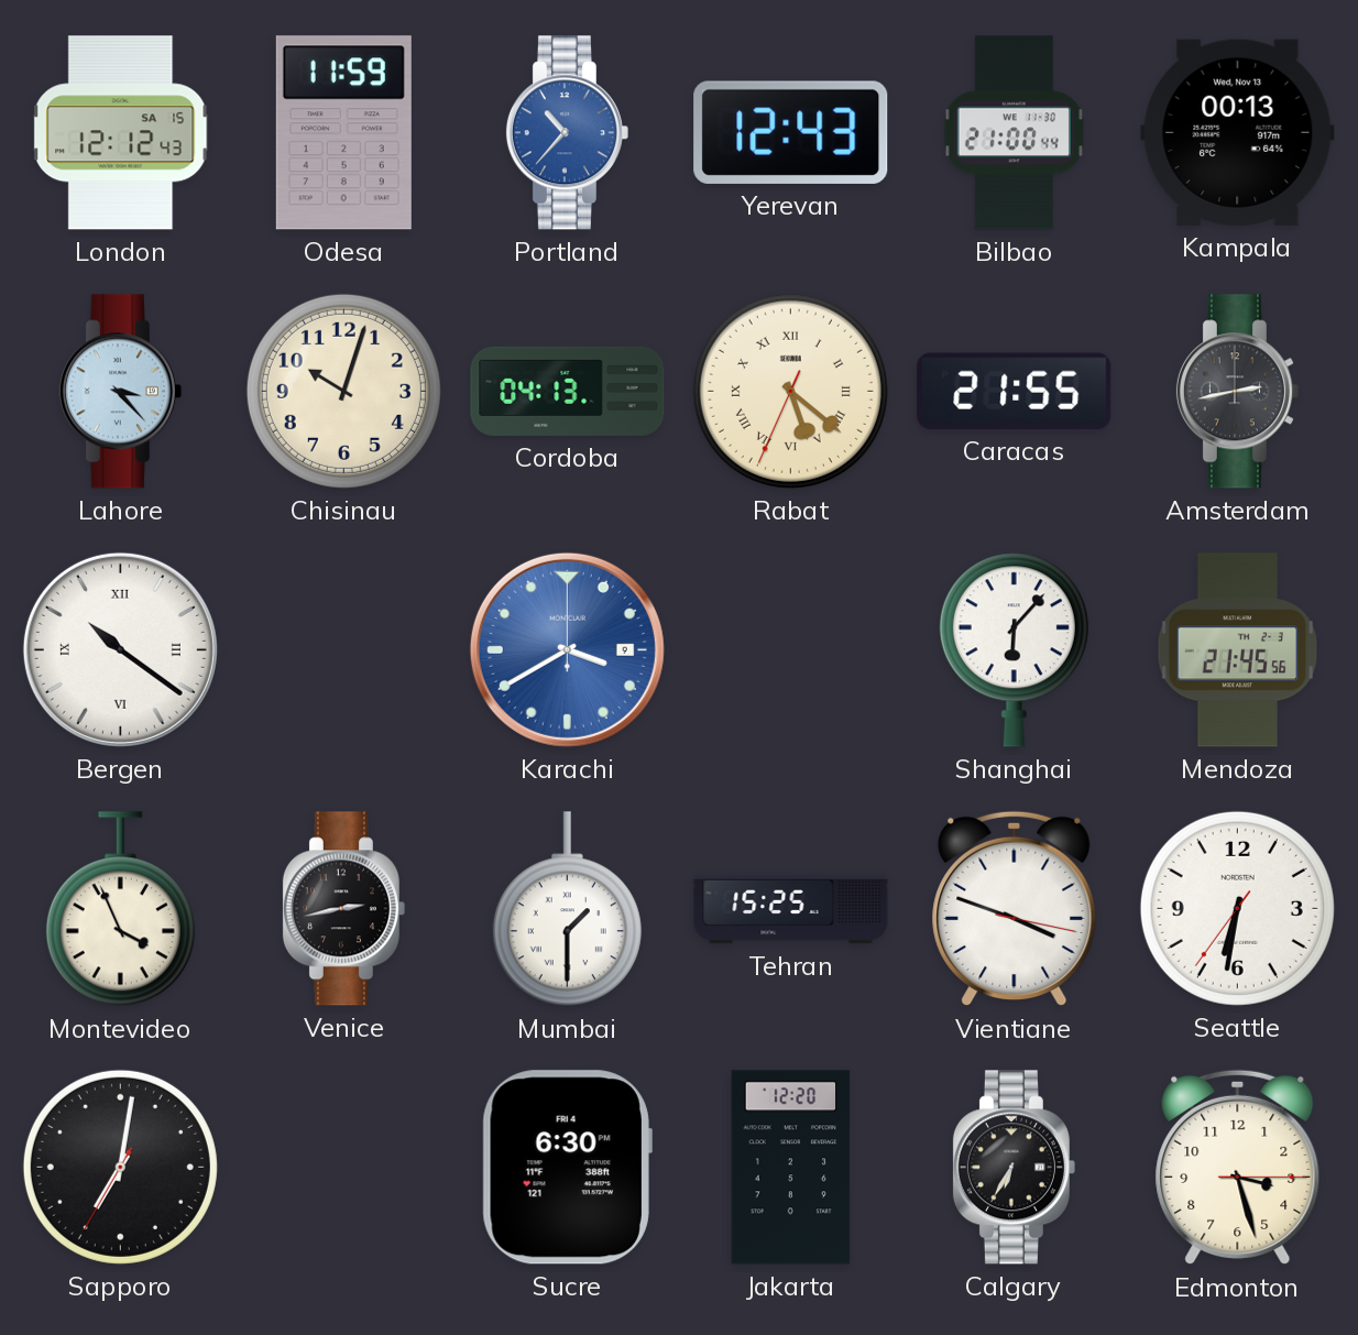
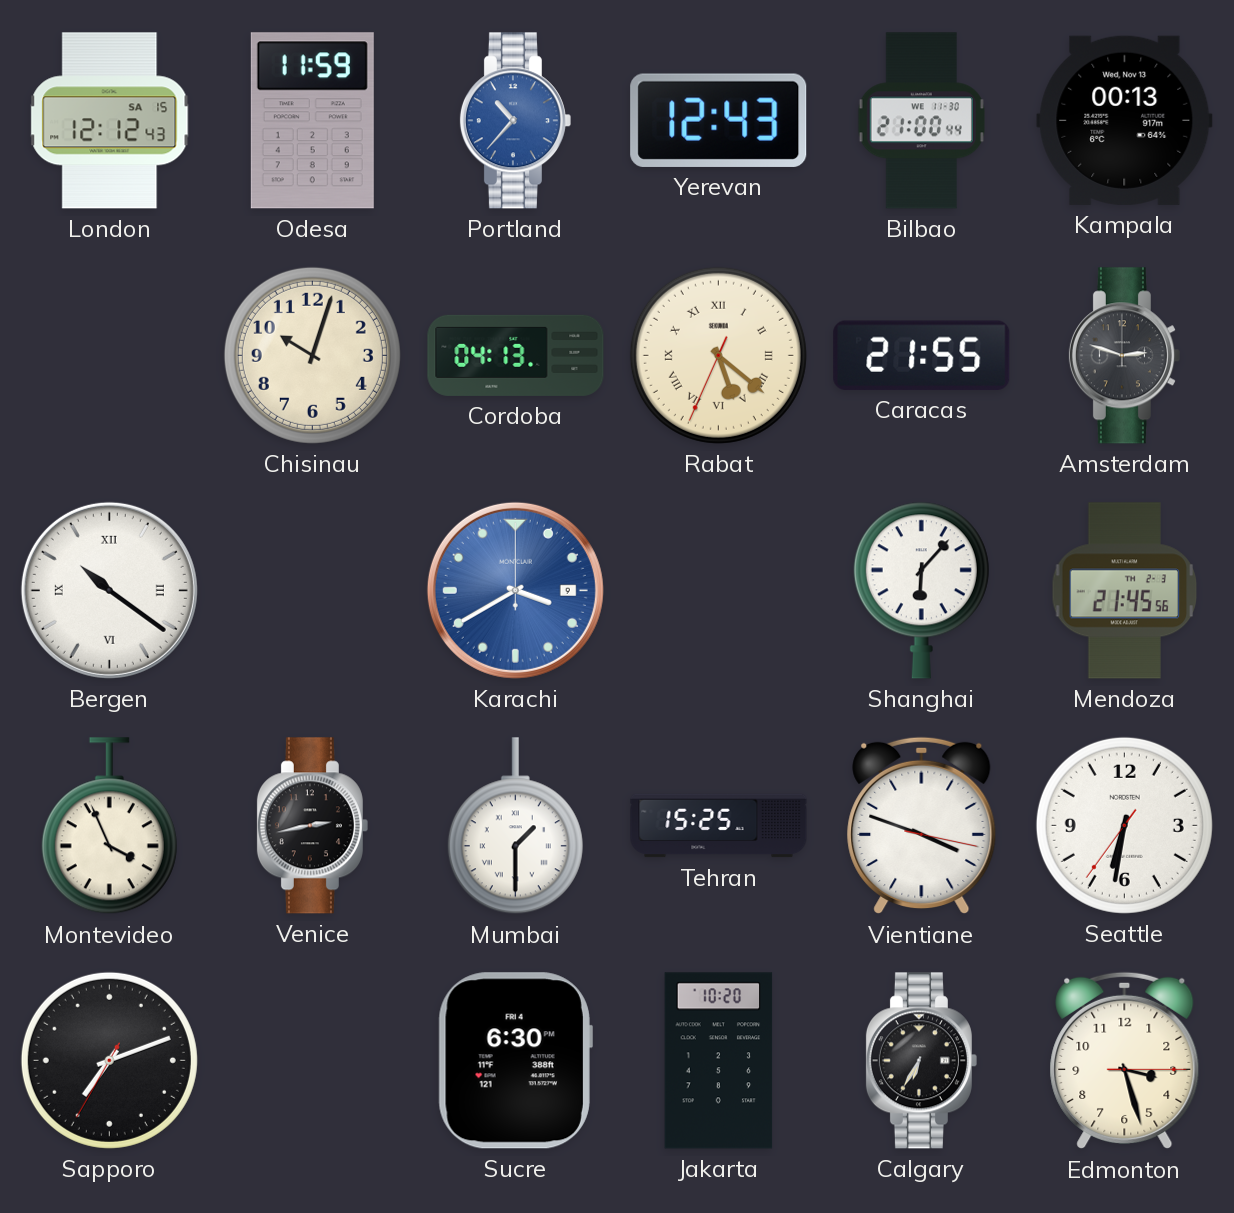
Lahore: 3:23 -> none
Amsterdam: 2:43 -> 2:48
Sapporo: 7:01 -> 7:11
Jakarta: 12:20 -> 10:20
